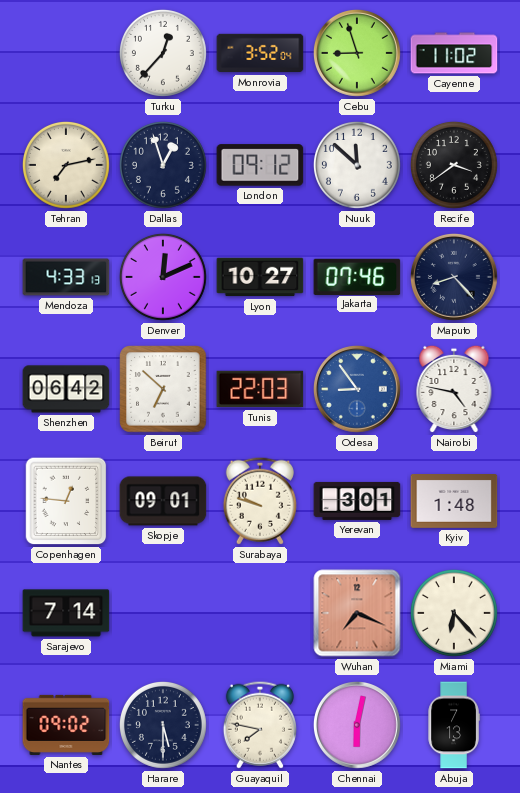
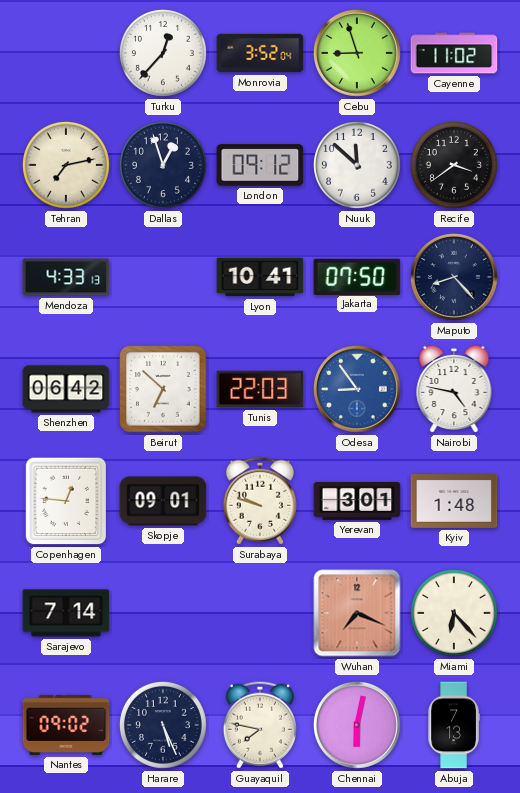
Denver: 12:11 -> none
Lyon: 10:27 -> 10:41
Jakarta: 07:46 -> 07:50
Harare: 5:30 -> 5:26
